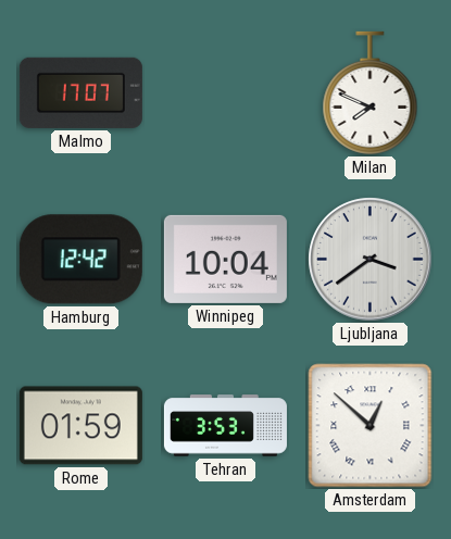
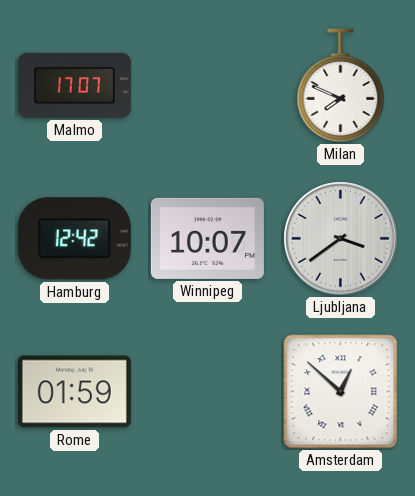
Winnipeg: 10:04 -> 10:07
Tehran: 3:53 -> none
